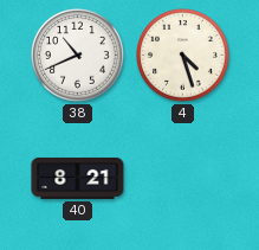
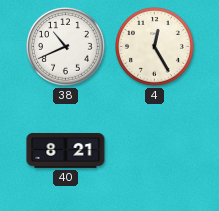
4: 4:27 -> 12:25
